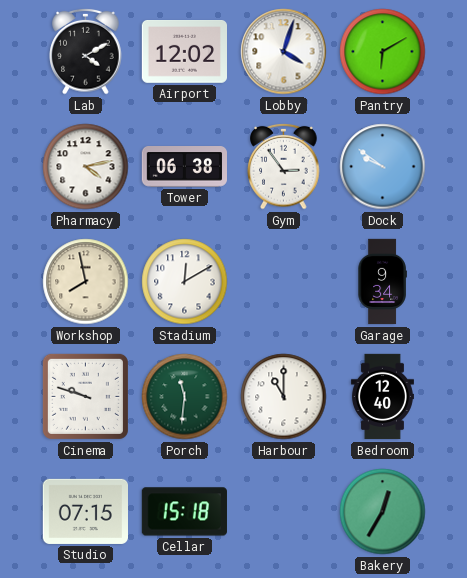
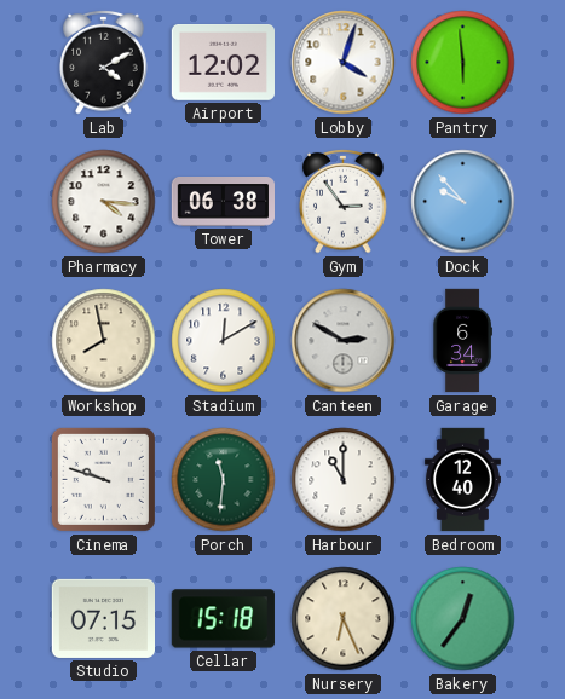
Pantry: 6:10 -> 5:59
Pharmacy: 4:13 -> 4:16
Dock: 9:51 -> 9:53
Canteen: none -> 2:50
Garage: 9:34 -> 6:34
Nursery: none -> 6:26
Bakery: 12:35 -> 12:36
